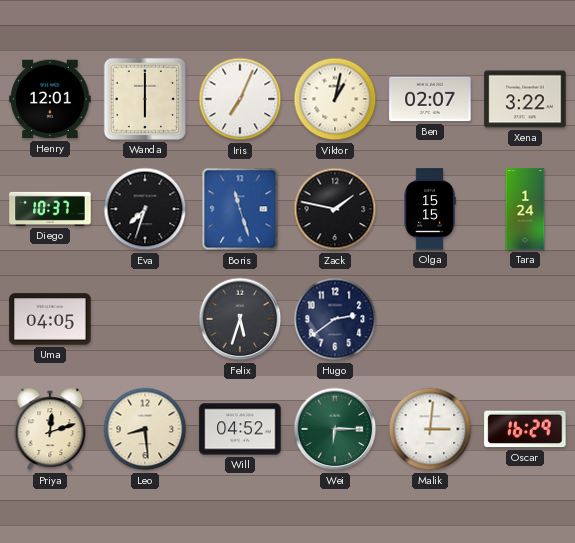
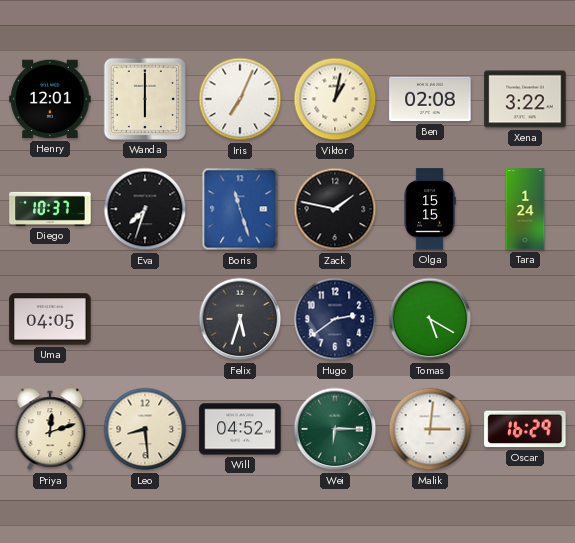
Ben: 02:07 -> 02:08
Tomas: none -> 5:20
